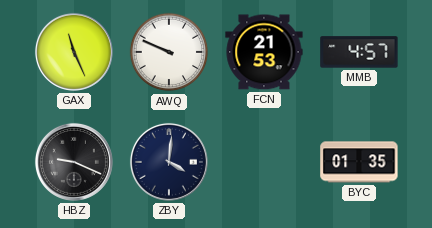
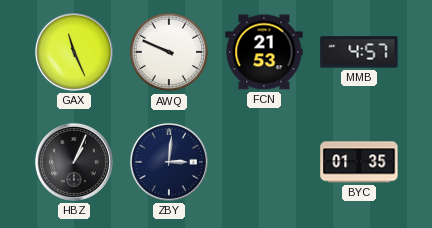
HBZ: 9:19 -> 1:04
ZBY: 4:01 -> 3:01
